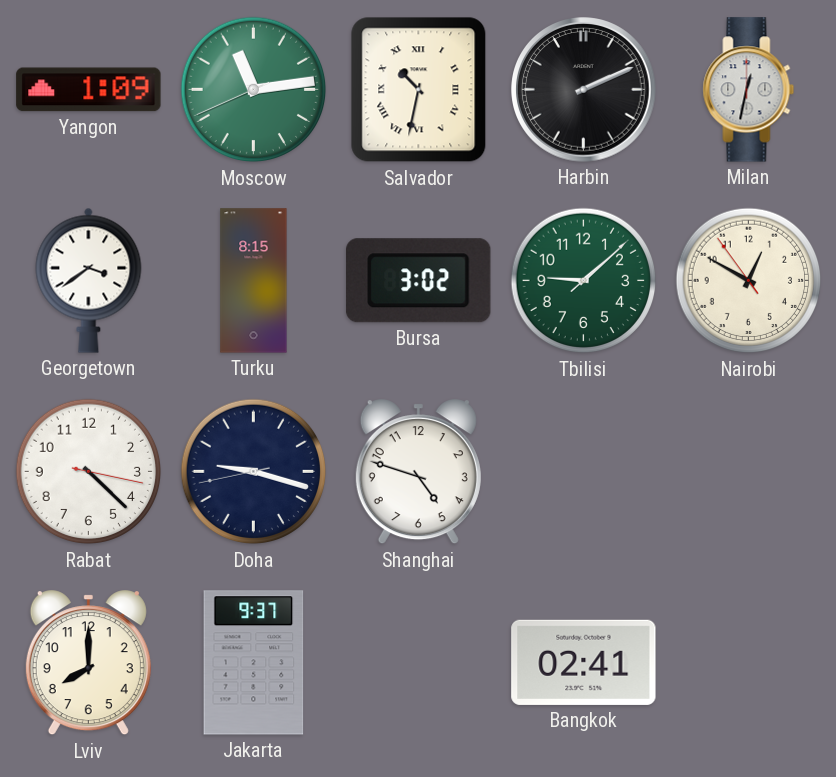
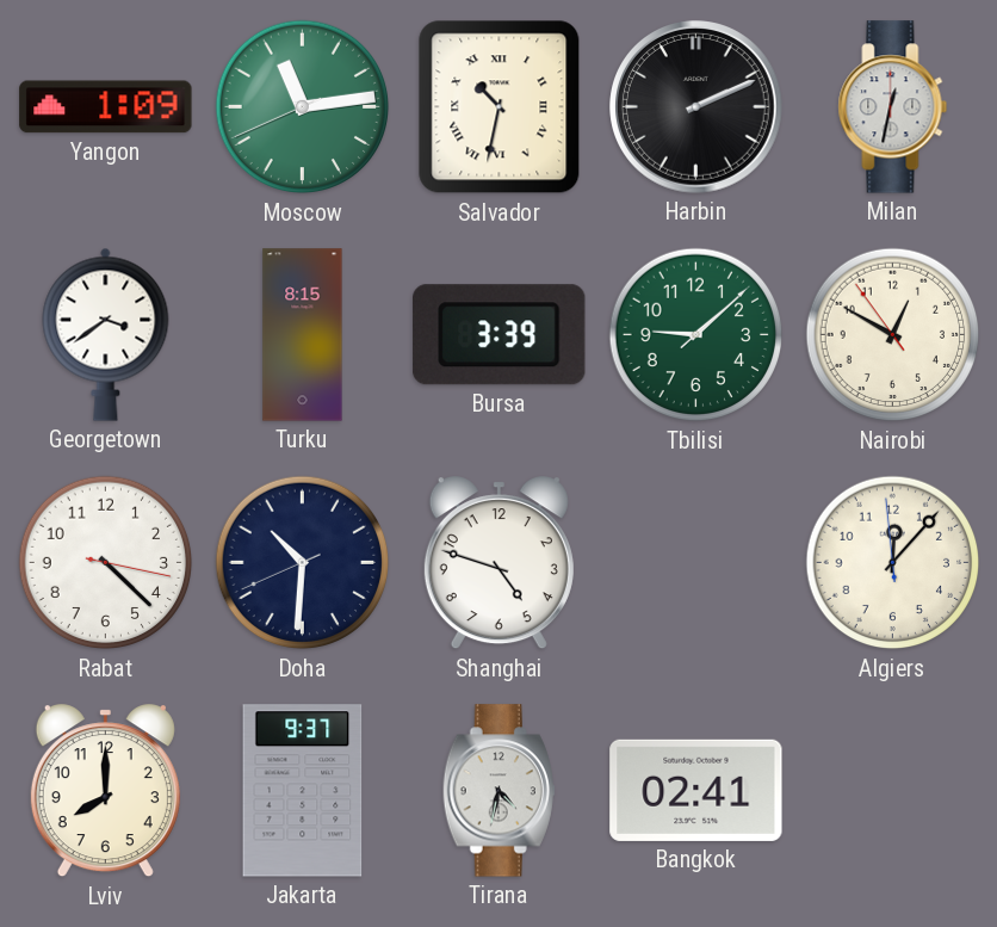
Bursa: 3:02 -> 3:39
Doha: 9:17 -> 10:30
Algiers: none -> 12:06
Tirana: none -> 4:32
